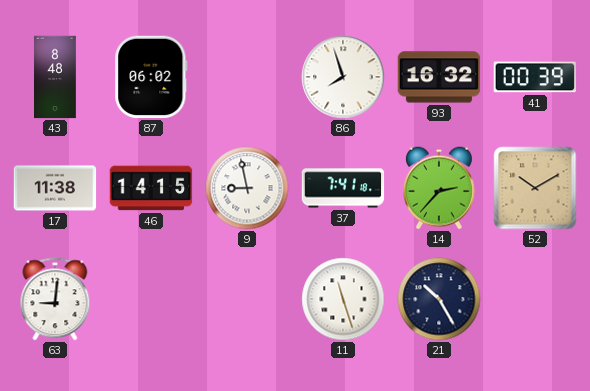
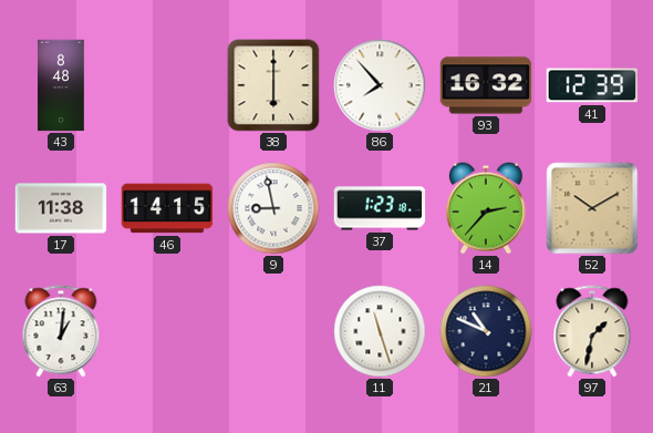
87: 06:02 -> none
38: none -> 6:00
86: 7:57 -> 7:53
41: 00:39 -> 12:39
37: 7:41 -> 1:23
63: 9:01 -> 1:01
21: 10:25 -> 10:49
97: none -> 1:32
